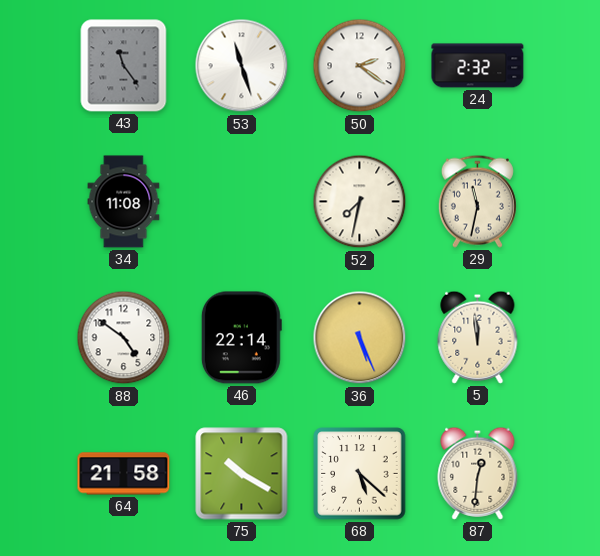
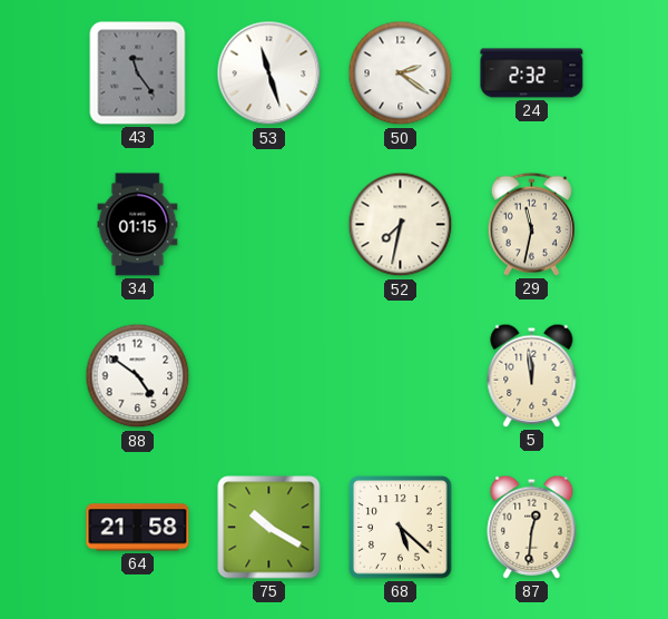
34: 11:08 -> 01:15
46: 22:14 -> none
36: 5:26 -> none
